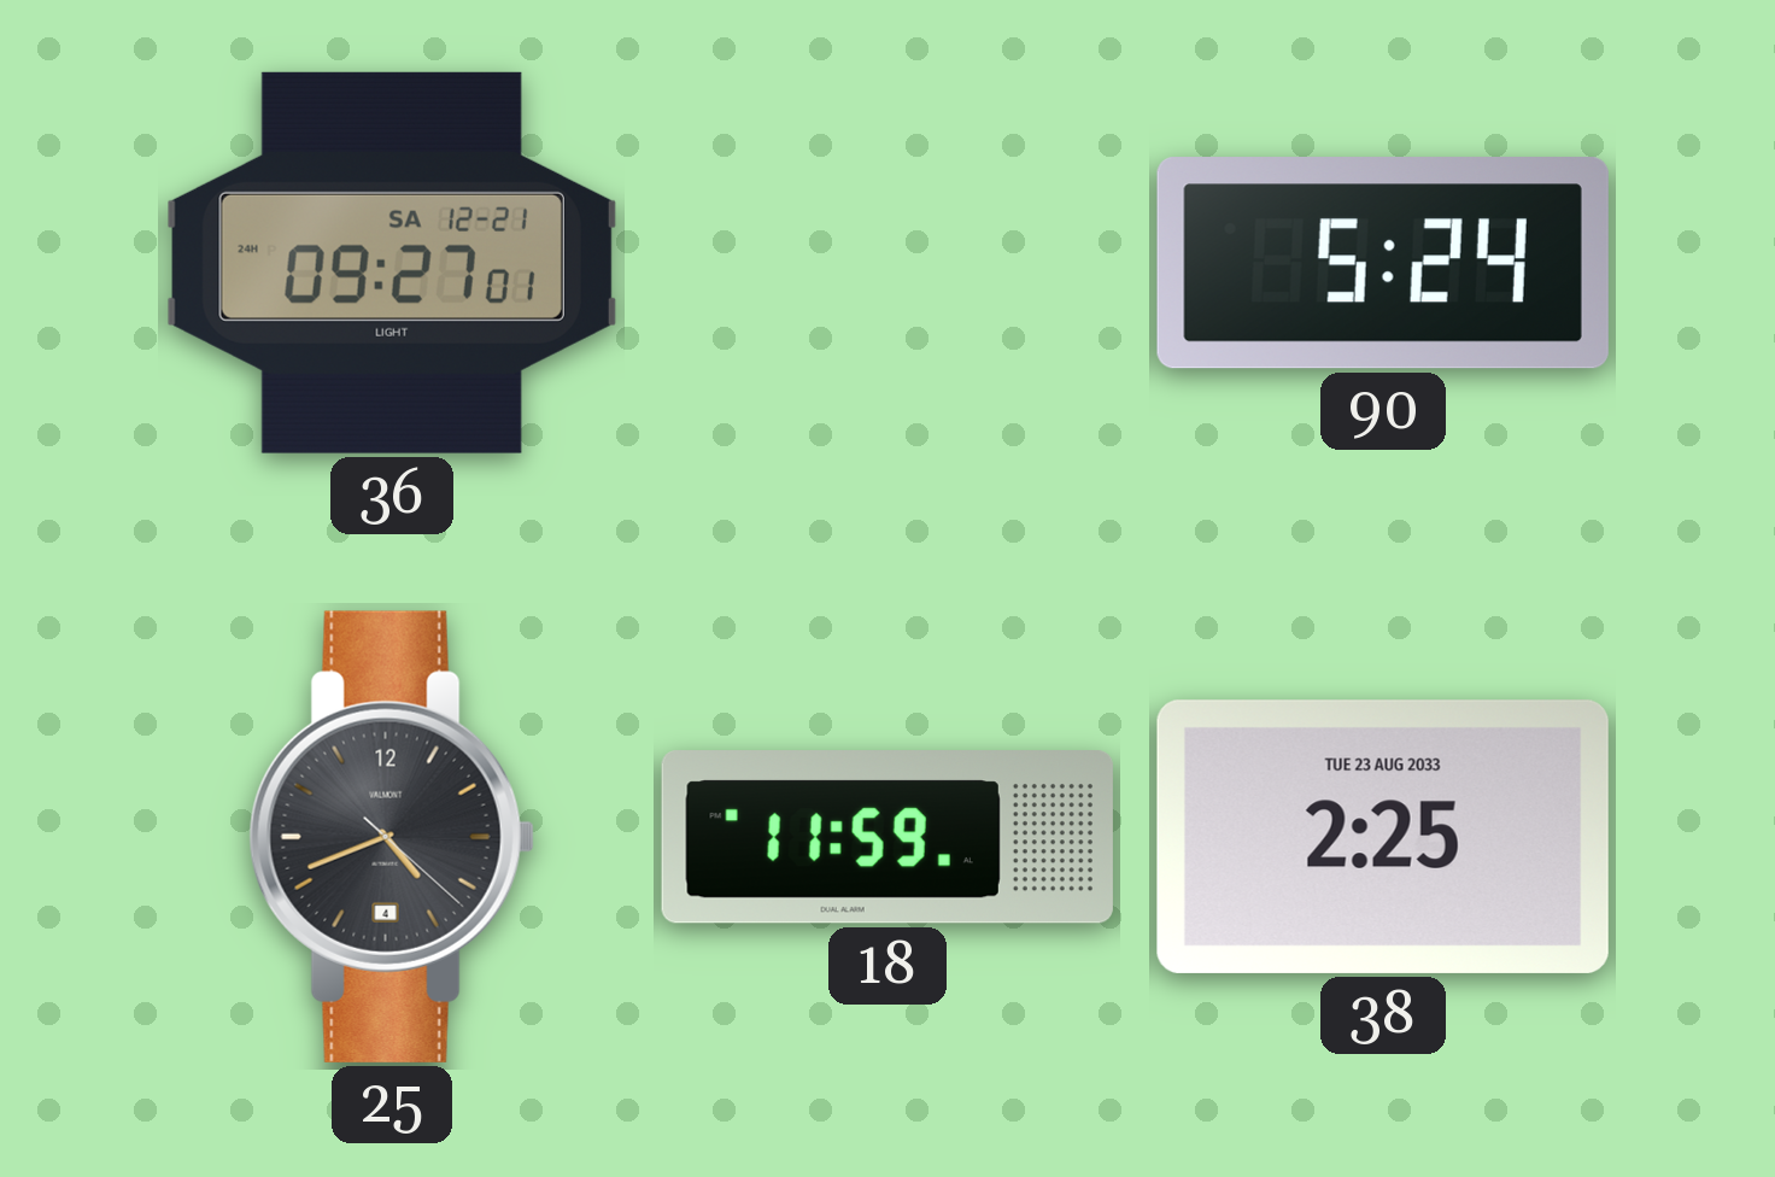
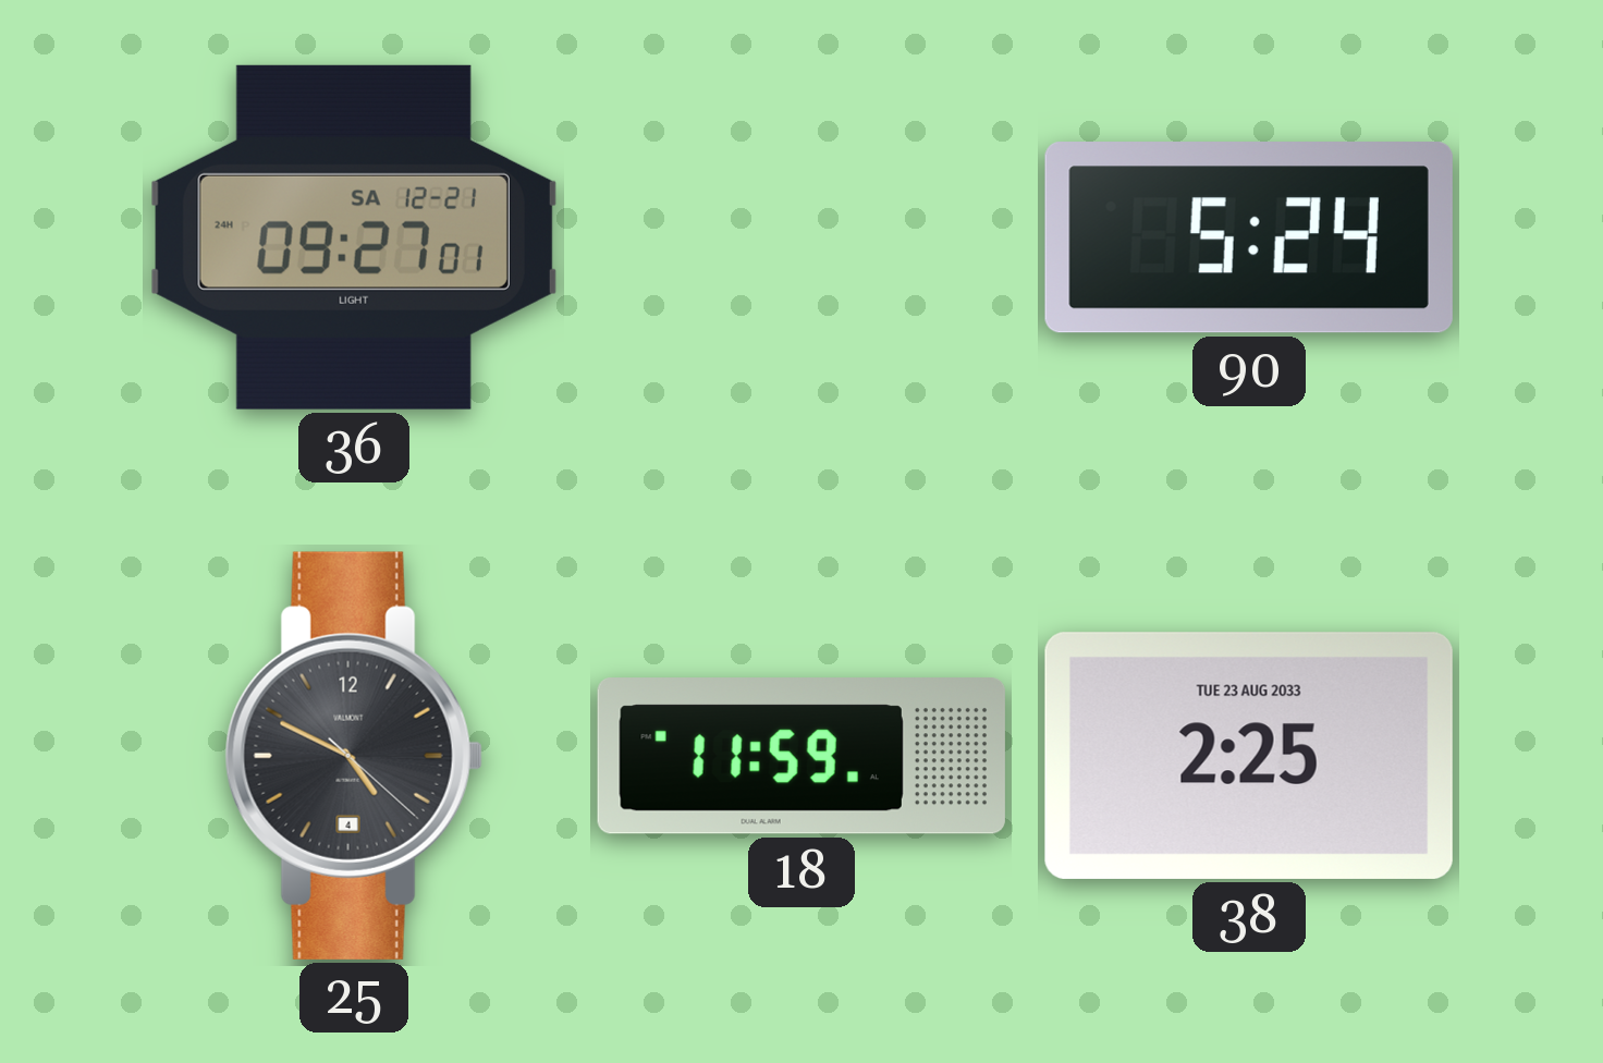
25: 4:41 -> 4:49
